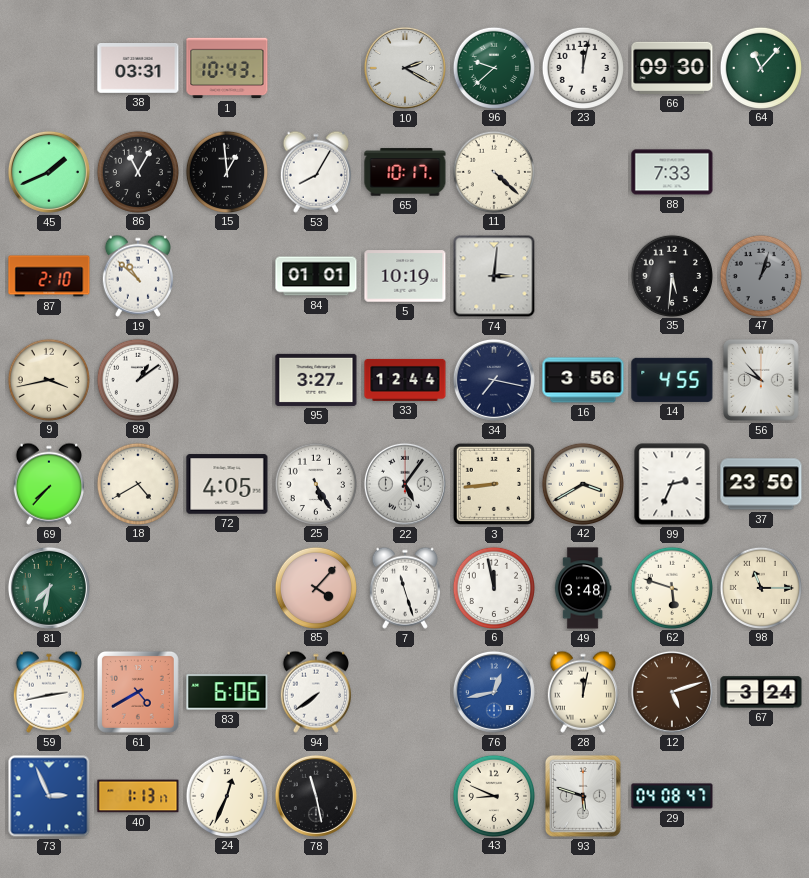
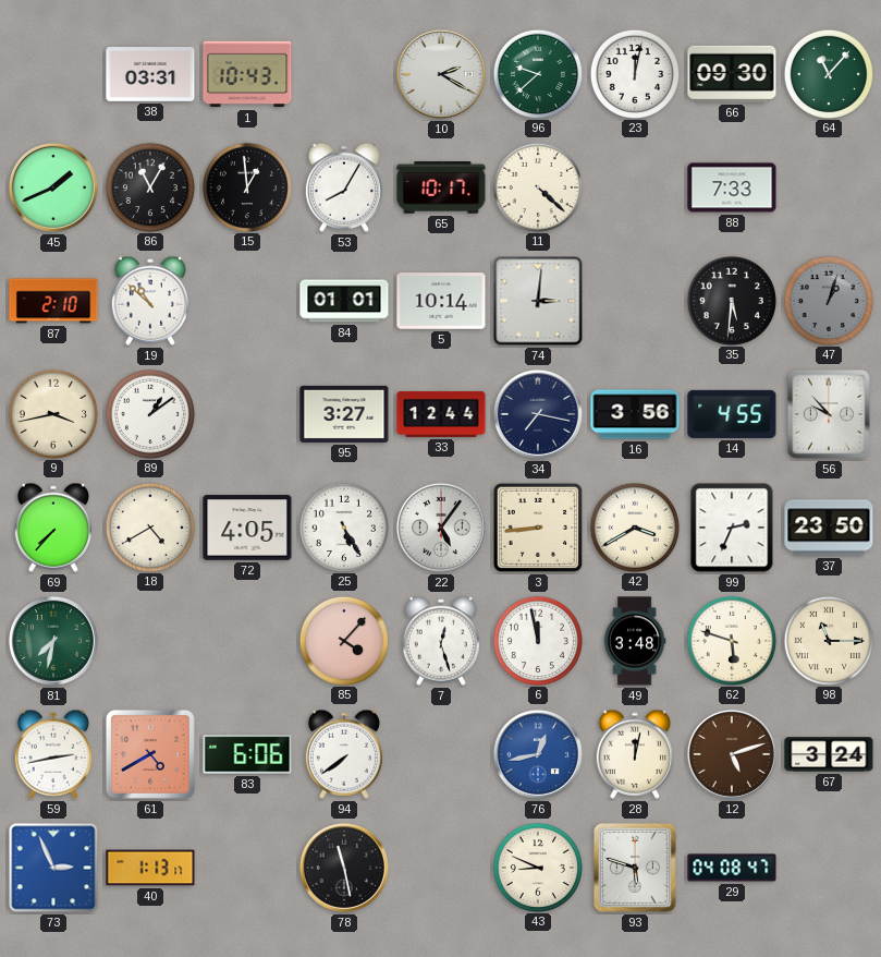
5: 10:19 -> 10:14
7: 11:27 -> 12:27
24: 12:34 -> none
